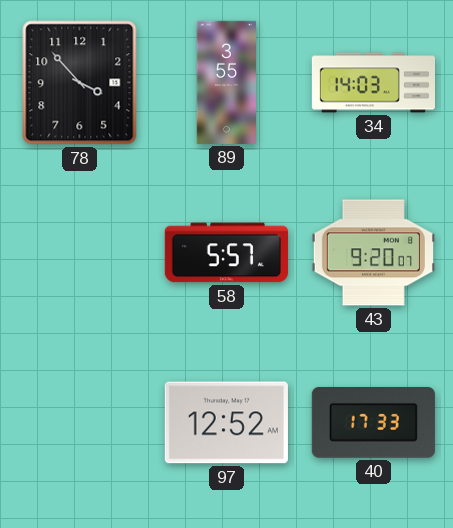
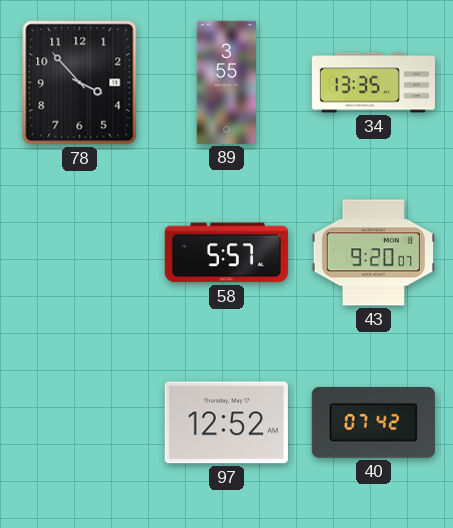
34: 14:03 -> 13:35
40: 17:33 -> 07:42
